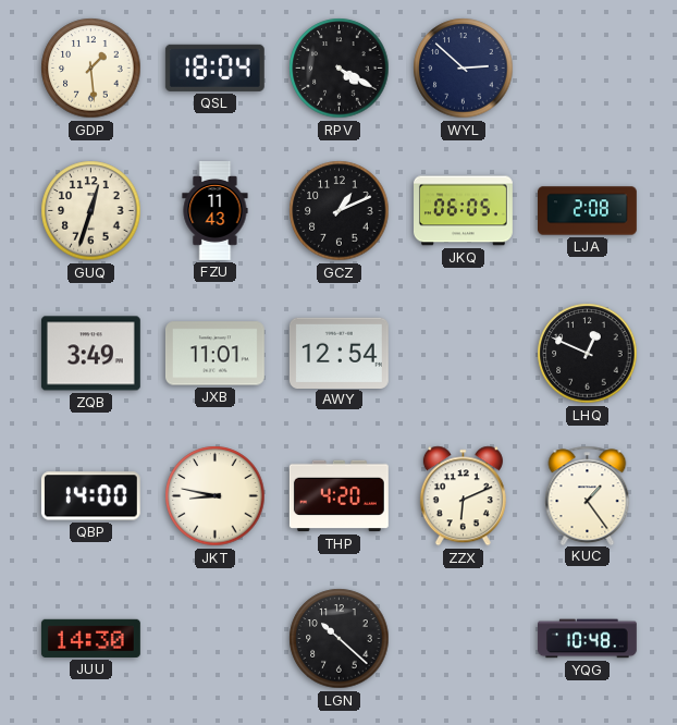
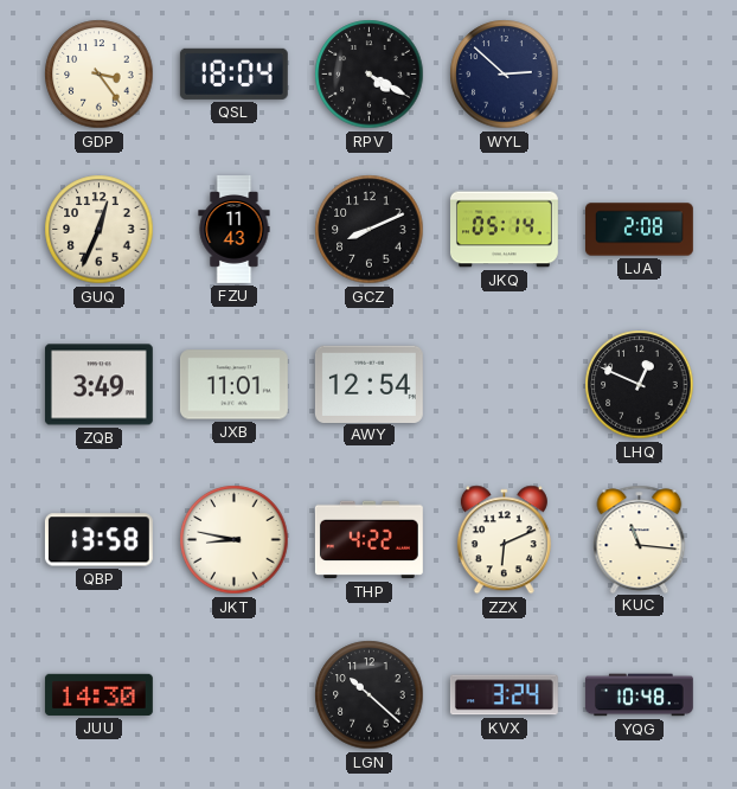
GDP: 1:29 -> 3:24
GUQ: 12:33 -> 12:34
GCZ: 1:11 -> 8:11
JKQ: 06:05 -> 05:14
QBP: 14:00 -> 13:58
THP: 4:20 -> 4:22
KUC: 1:24 -> 11:16
KVX: none -> 3:24
